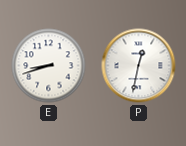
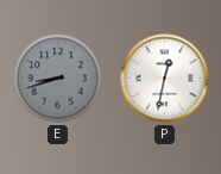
E dial: white -> grey
